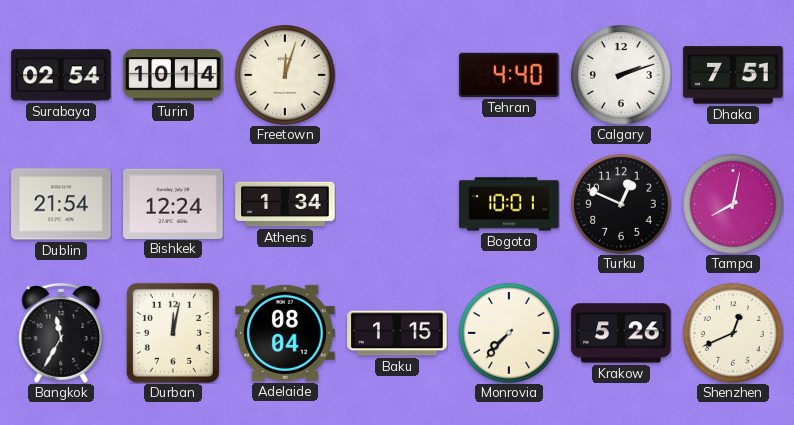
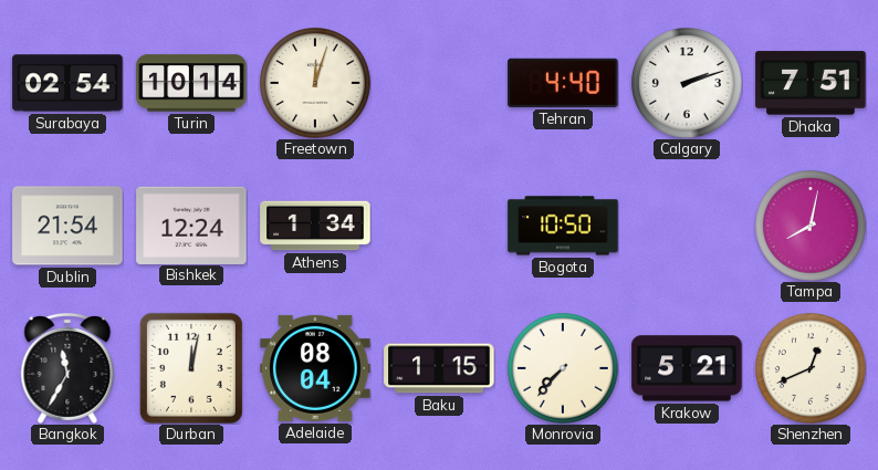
Bogota: 10:01 -> 10:50
Turku: 12:49 -> none
Krakow: 5:26 -> 5:21
